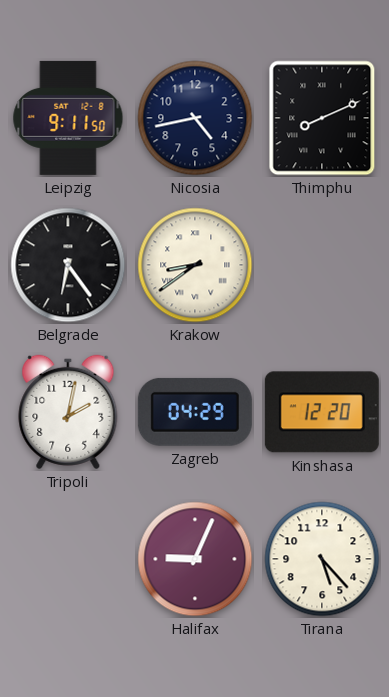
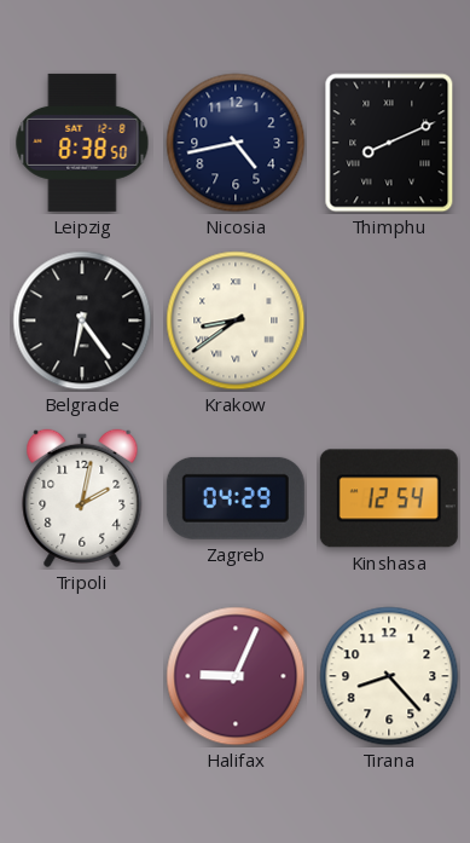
Leipzig: 9:11 -> 8:38
Kinshasa: 12:20 -> 12:54
Tirana: 5:23 -> 8:23
